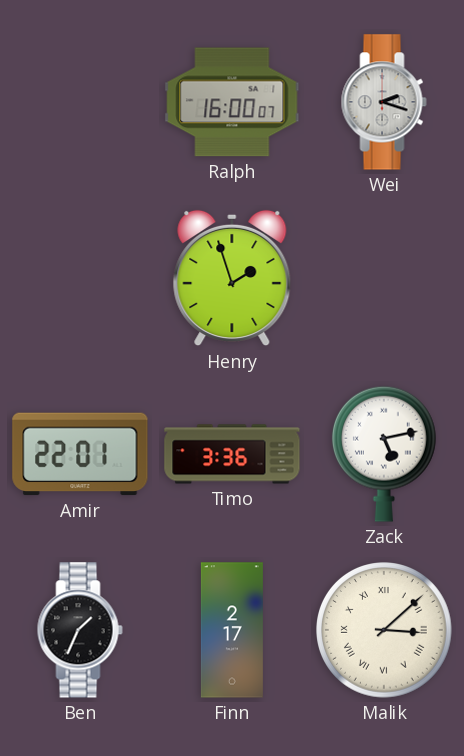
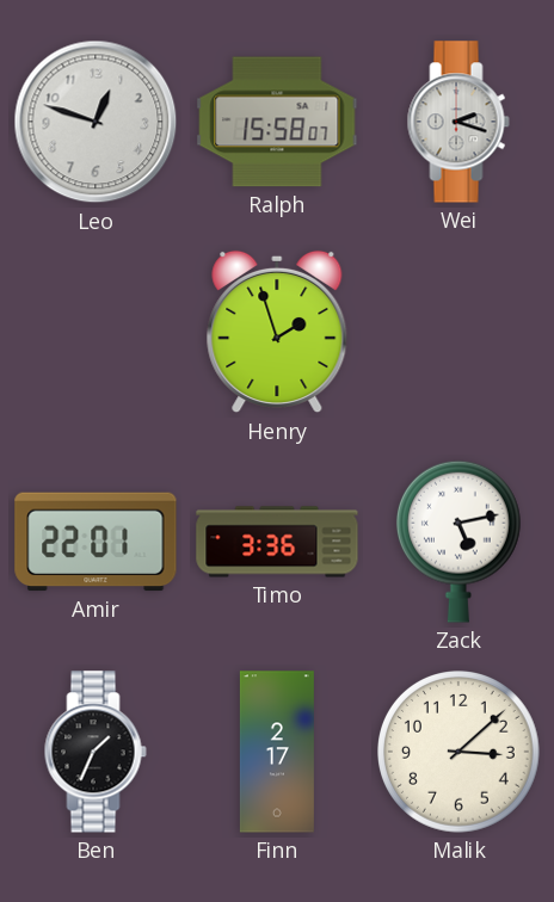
Leo: none -> 12:48
Ralph: 16:00 -> 15:58
Malik numerals: Roman -> Arabic
